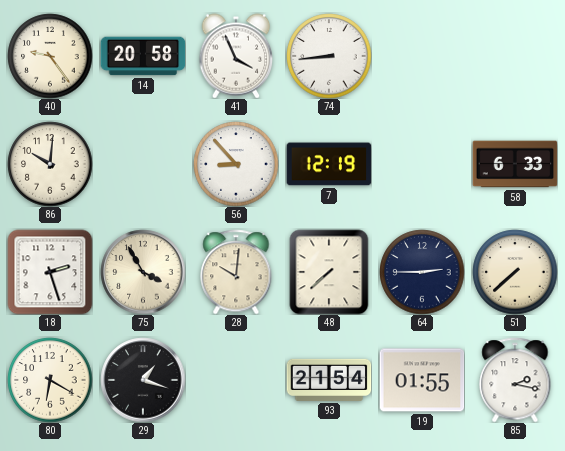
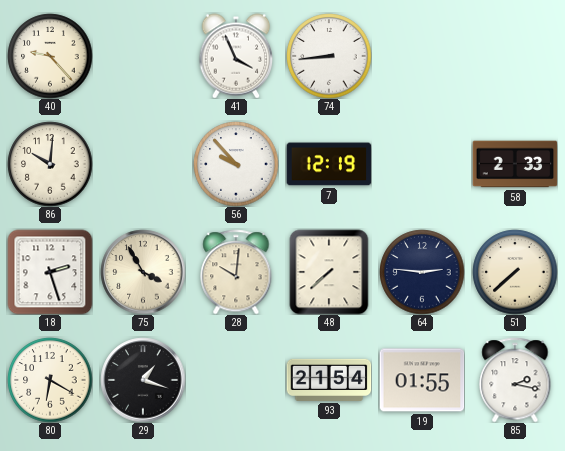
40: 9:24 -> 9:23
14: 20:58 -> none
56: 8:53 -> 9:53
58: 6:33 -> 2:33
64: 2:45 -> 2:46
